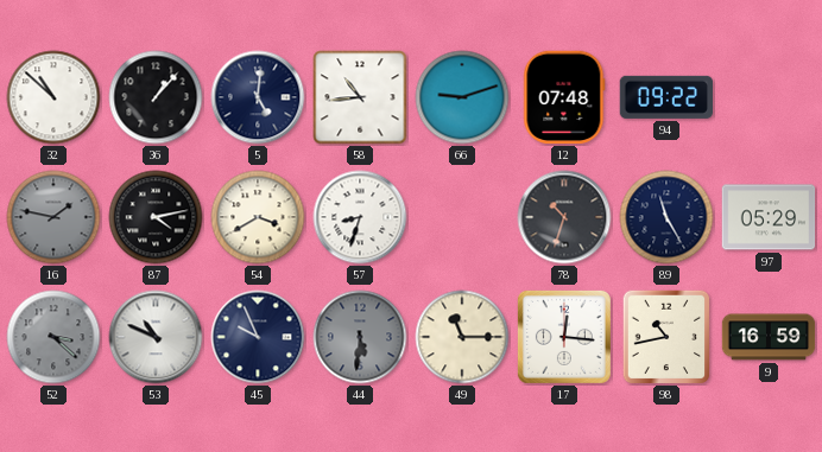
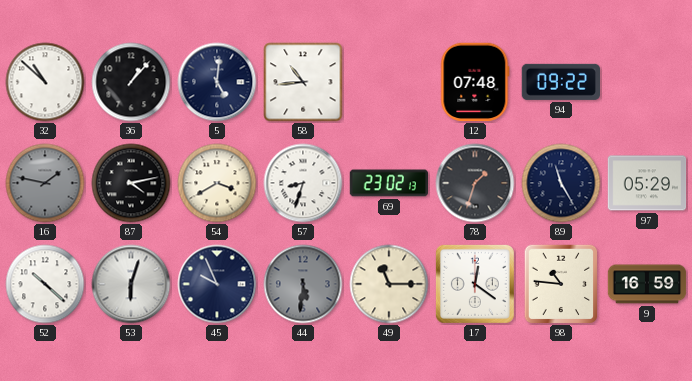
66: 9:12 -> none
69: none -> 23:02
78: 10:33 -> 1:33
52: 3:22 -> 10:22
52 dial: grey -> white
53: 10:49 -> 6:03
17: 12:16 -> 12:21
98: 10:43 -> 10:46
